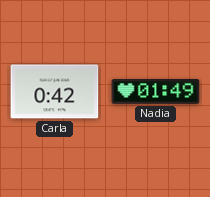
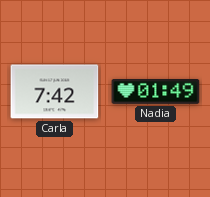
Carla: 0:42 -> 7:42
